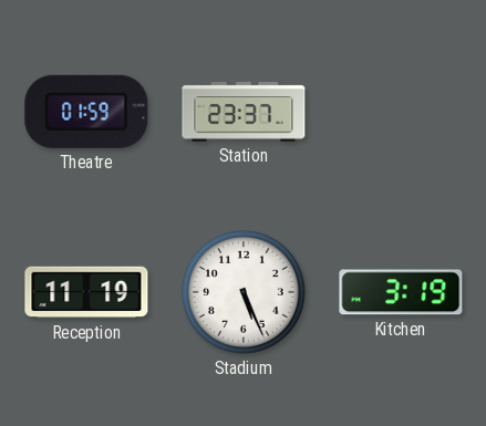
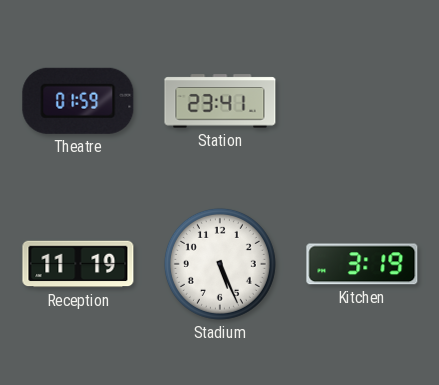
Station: 23:37 -> 23:41
